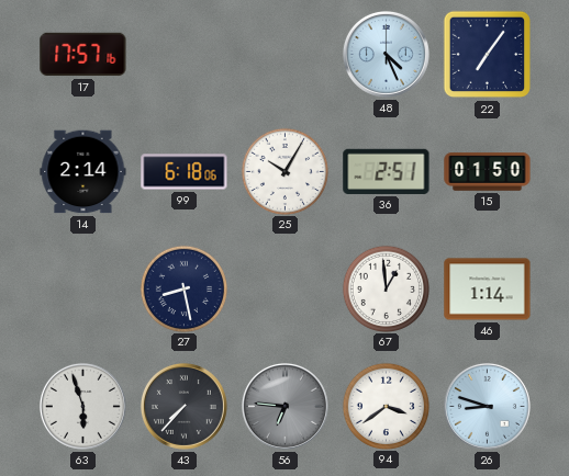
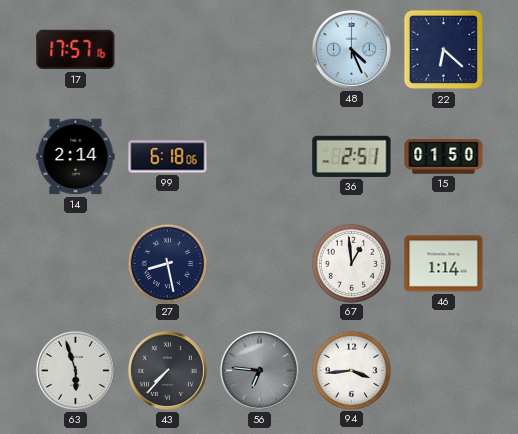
22: 7:06 -> 6:22
25: 10:05 -> none
94: 3:39 -> 3:44
26: 8:48 -> none
